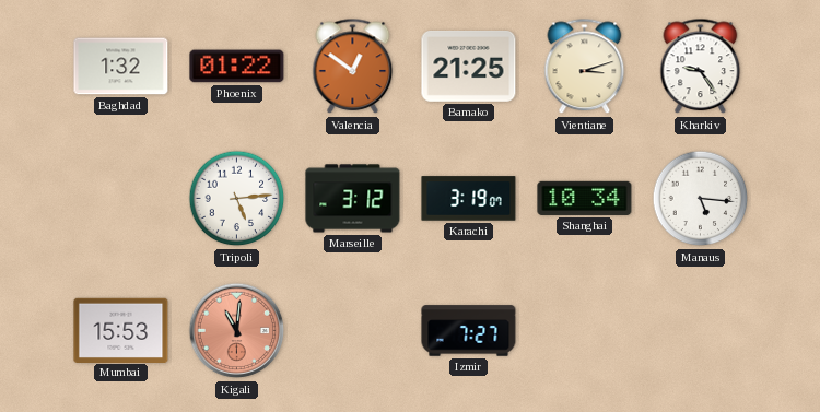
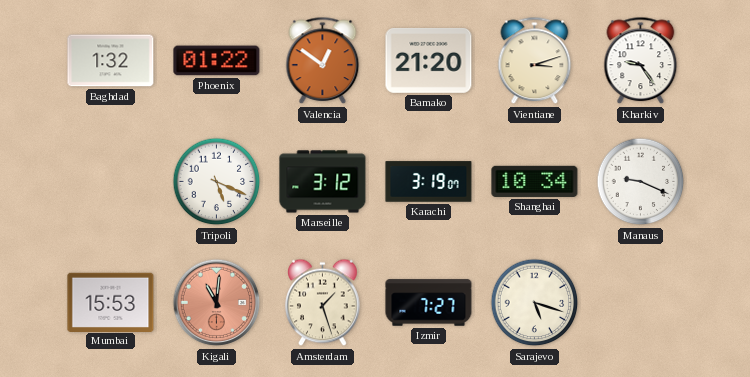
Bamako: 21:25 -> 21:20
Tripoli: 5:14 -> 5:19
Manaus: 5:16 -> 9:19
Amsterdam: none -> 1:27
Sarajevo: none -> 5:18
